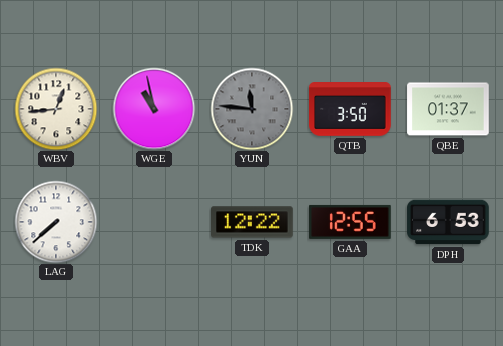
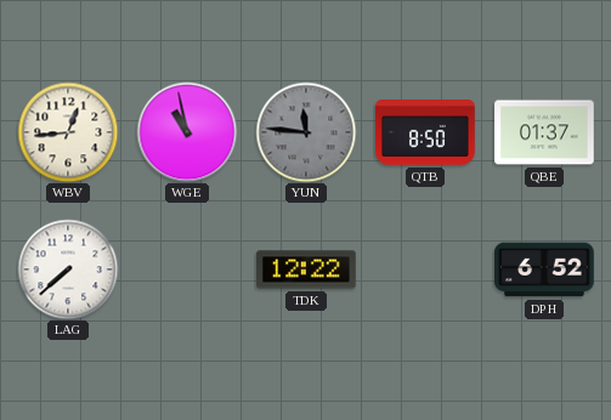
QTB: 3:50 -> 8:50
GAA: 12:55 -> none
DPH: 6:53 -> 6:52
